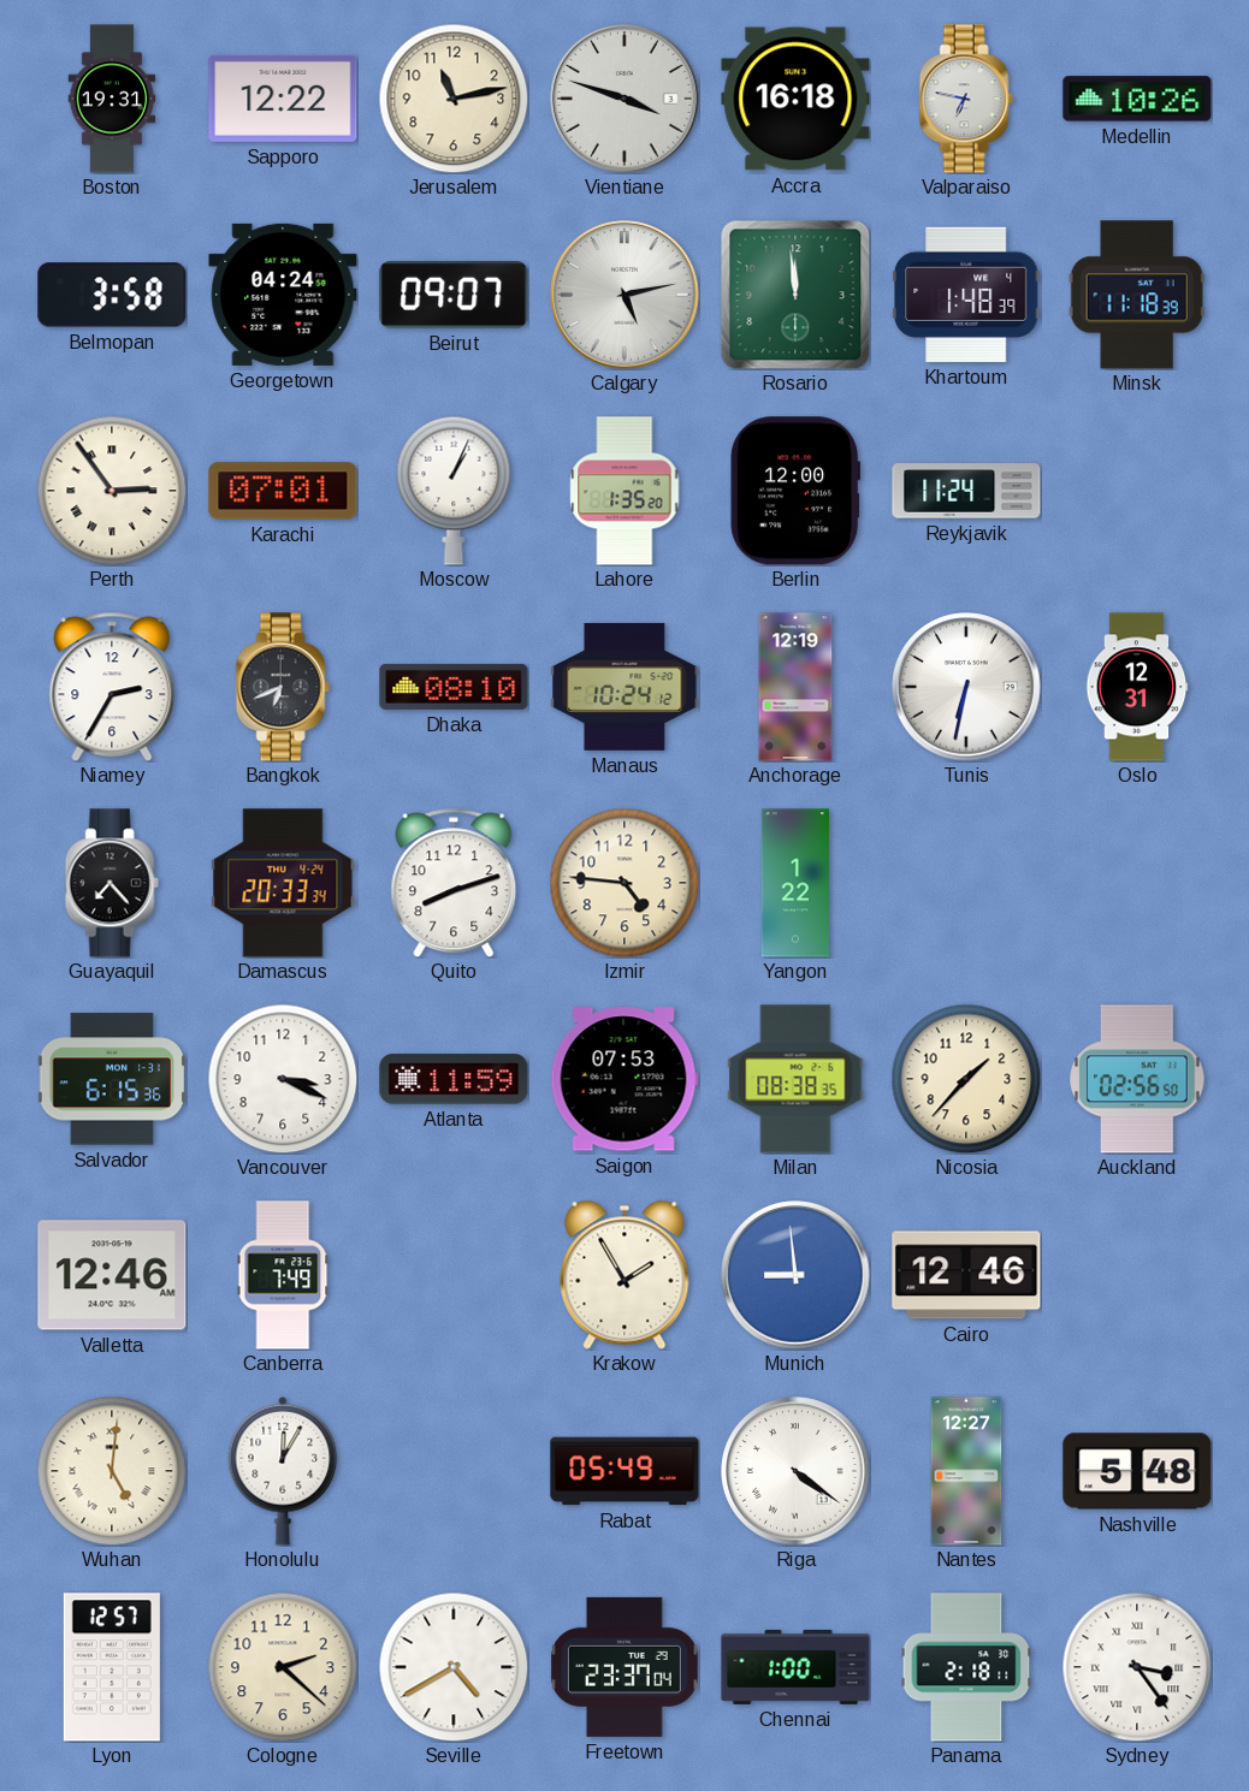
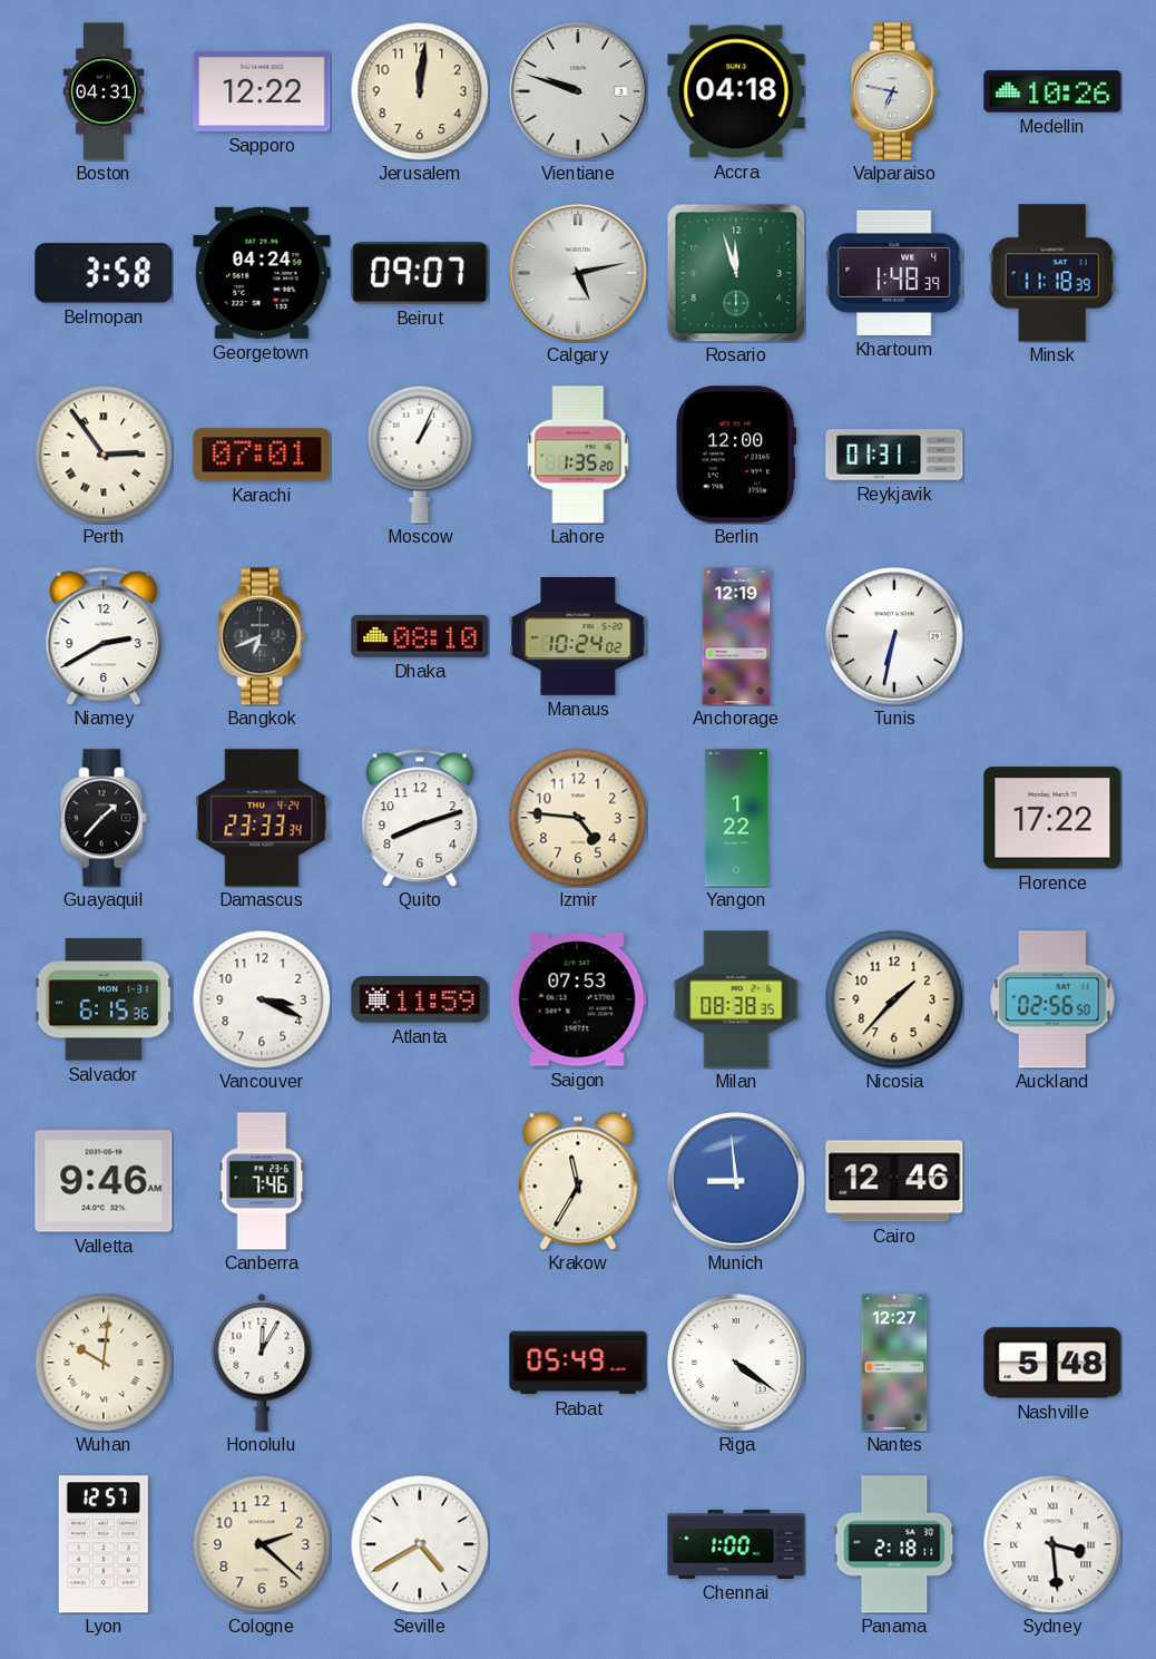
Boston: 19:31 -> 04:31
Jerusalem: 11:13 -> 12:01
Vientiane: 3:48 -> 9:48
Accra: 16:18 -> 04:18
Rosario: 11:59 -> 11:57
Reykjavik: 11:24 -> 01:31
Niamey: 2:35 -> 2:40
Manaus: 10:24:12 -> 10:24:02
Oslo: 12:31 -> none
Guayaquil: 7:23 -> 1:37
Damascus: 20:33 -> 23:33
Florence: none -> 17:22
Valletta: 12:46 -> 9:46
Canberra: 7:49 -> 7:46
Krakow: 1:55 -> 11:35
Wuhan: 5:01 -> 10:01
Freetown: 23:37 -> none
Sydney: 3:24 -> 3:29
